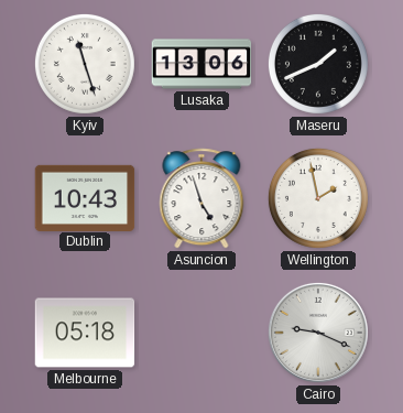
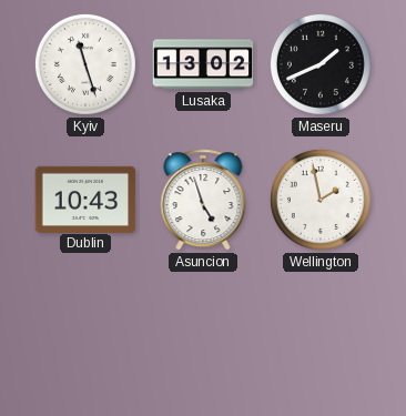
Lusaka: 13:06 -> 13:02
Melbourne: 05:18 -> none
Cairo: 9:19 -> none
